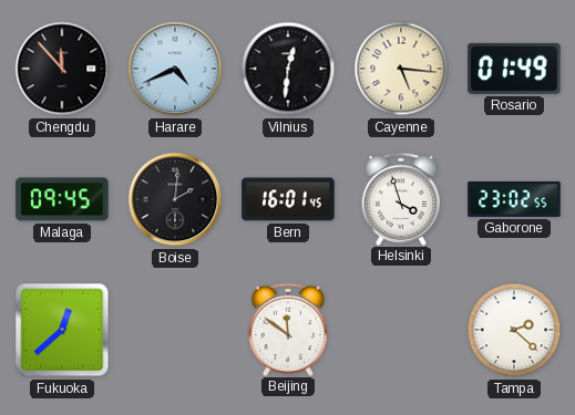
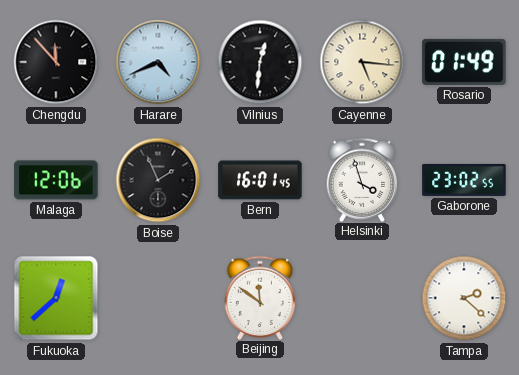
Malaga: 09:45 -> 12:06
Boise: 2:01 -> 1:56
